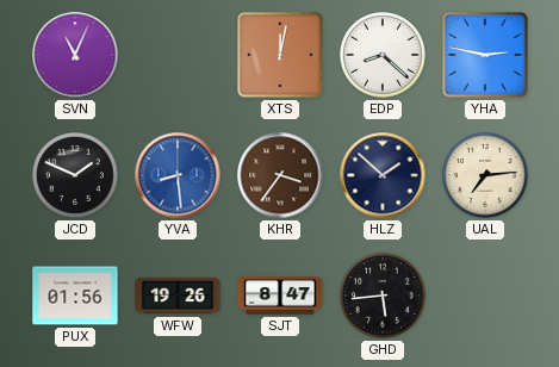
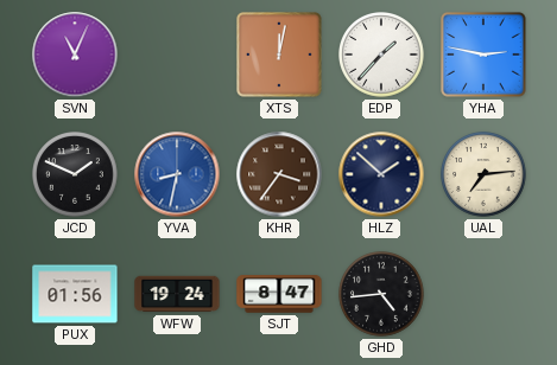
EDP: 8:22 -> 1:37
YVA: 8:29 -> 8:32
WFW: 19:26 -> 19:24
GHD: 5:44 -> 4:44
